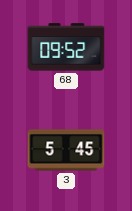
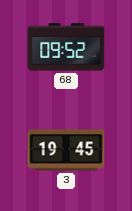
3: 5:45 -> 19:45
